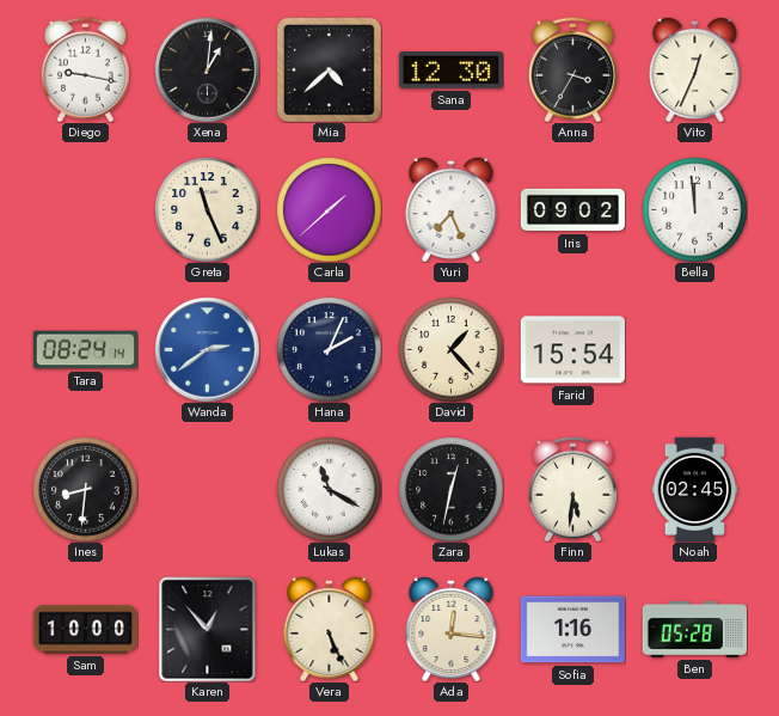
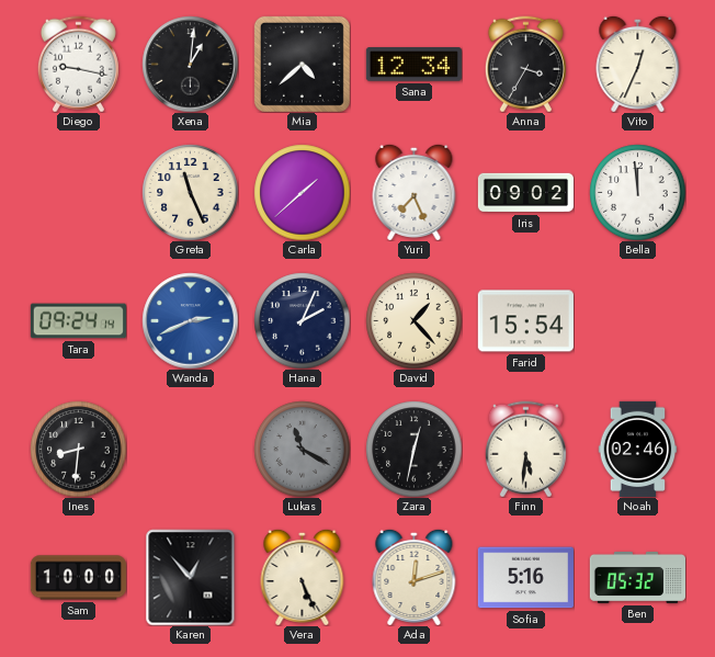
Sana: 12:30 -> 12:34
Tara: 08:24 -> 09:24
Wanda: 2:39 -> 2:41
Lukas dial: white -> grey
Noah: 02:45 -> 02:46
Ada: 12:16 -> 12:12
Sofia: 1:16 -> 5:16
Ben: 05:28 -> 05:32
